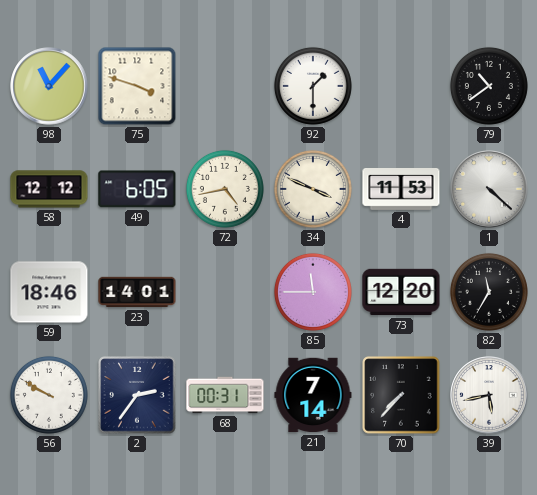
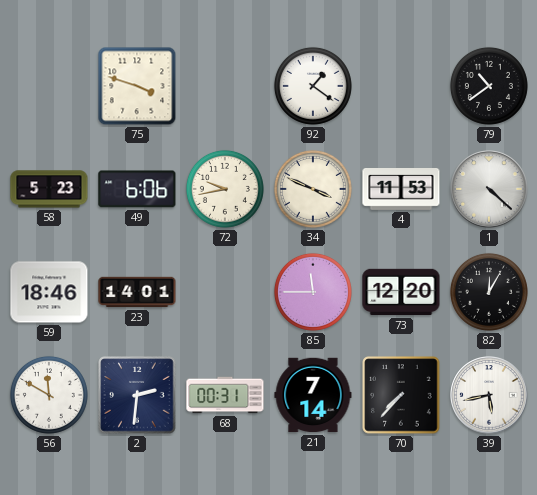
98: 11:07 -> none
92: 1:30 -> 1:21
58: 12:12 -> 5:23
49: 6:05 -> 6:06
72: 4:43 -> 9:43
82: 11:35 -> 12:05
56: 9:50 -> 11:50
2: 2:36 -> 2:31
